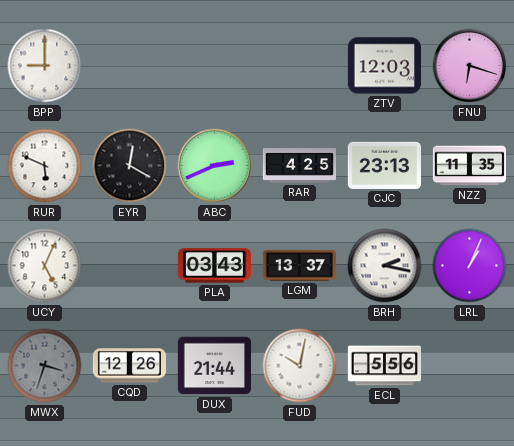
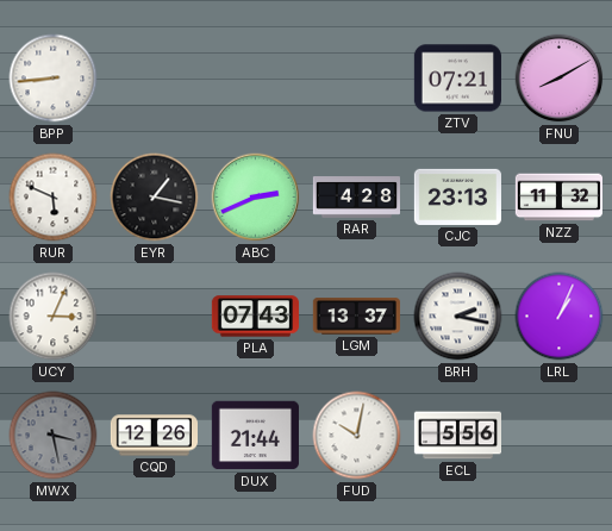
BPP: 9:00 -> 8:44
ZTV: 12:03 -> 07:21
FNU: 6:18 -> 8:10
EYR: 12:20 -> 1:17
RAR: 4:25 -> 4:28
NZZ: 11:35 -> 11:32
UCY: 5:04 -> 3:04
PLA: 03:43 -> 07:43
MWX: 3:33 -> 3:28
